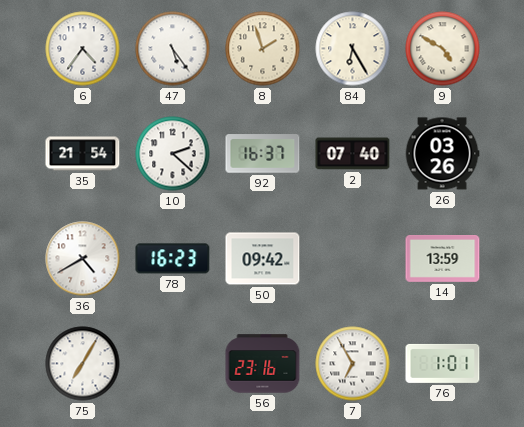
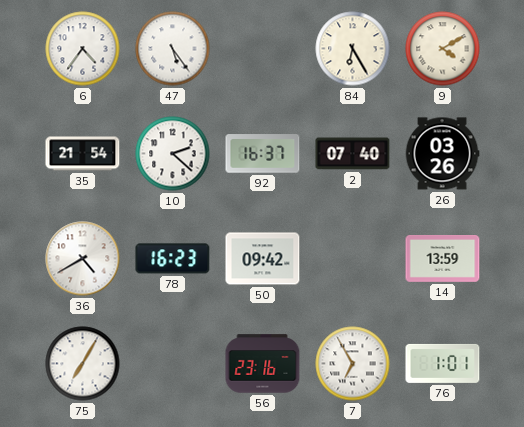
8: 1:57 -> none
9: 4:50 -> 4:10
